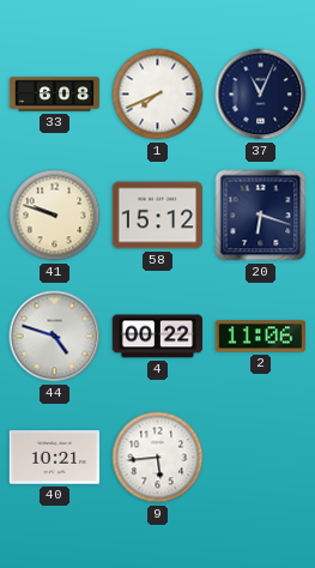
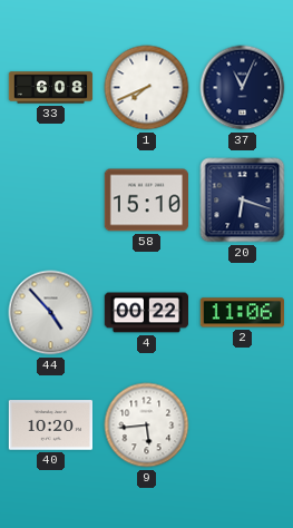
41: 9:48 -> none
58: 15:12 -> 15:10
44: 4:48 -> 4:53
40: 10:21 -> 10:20
